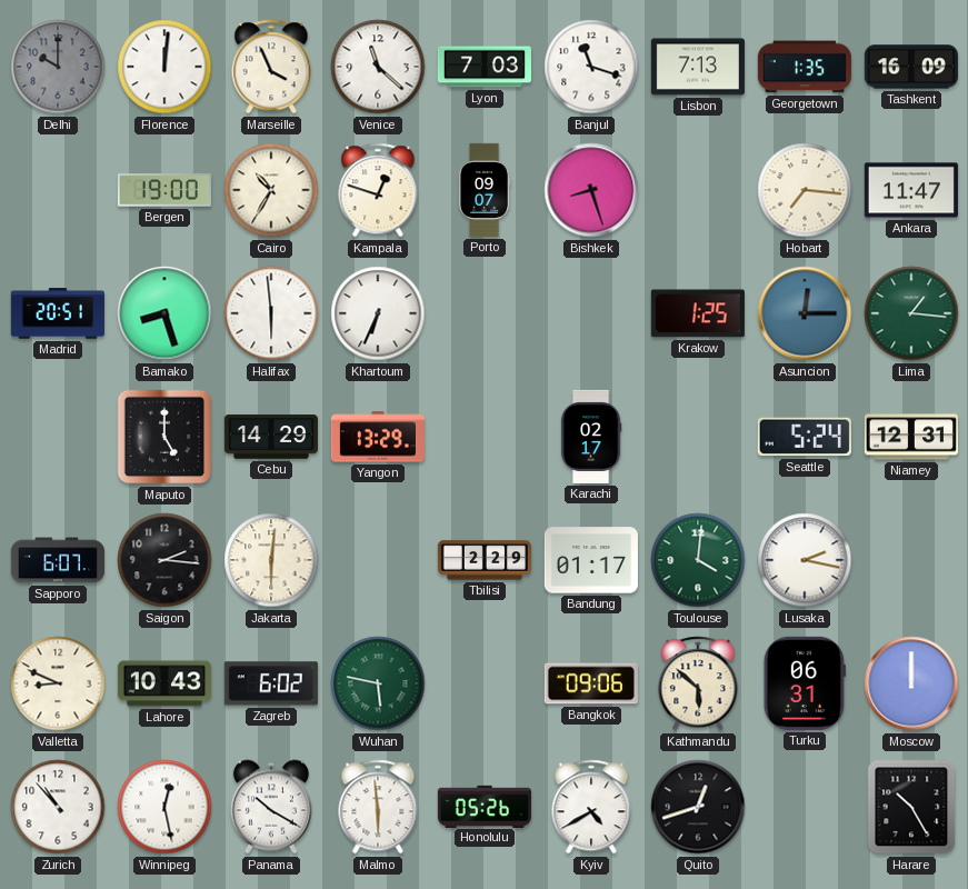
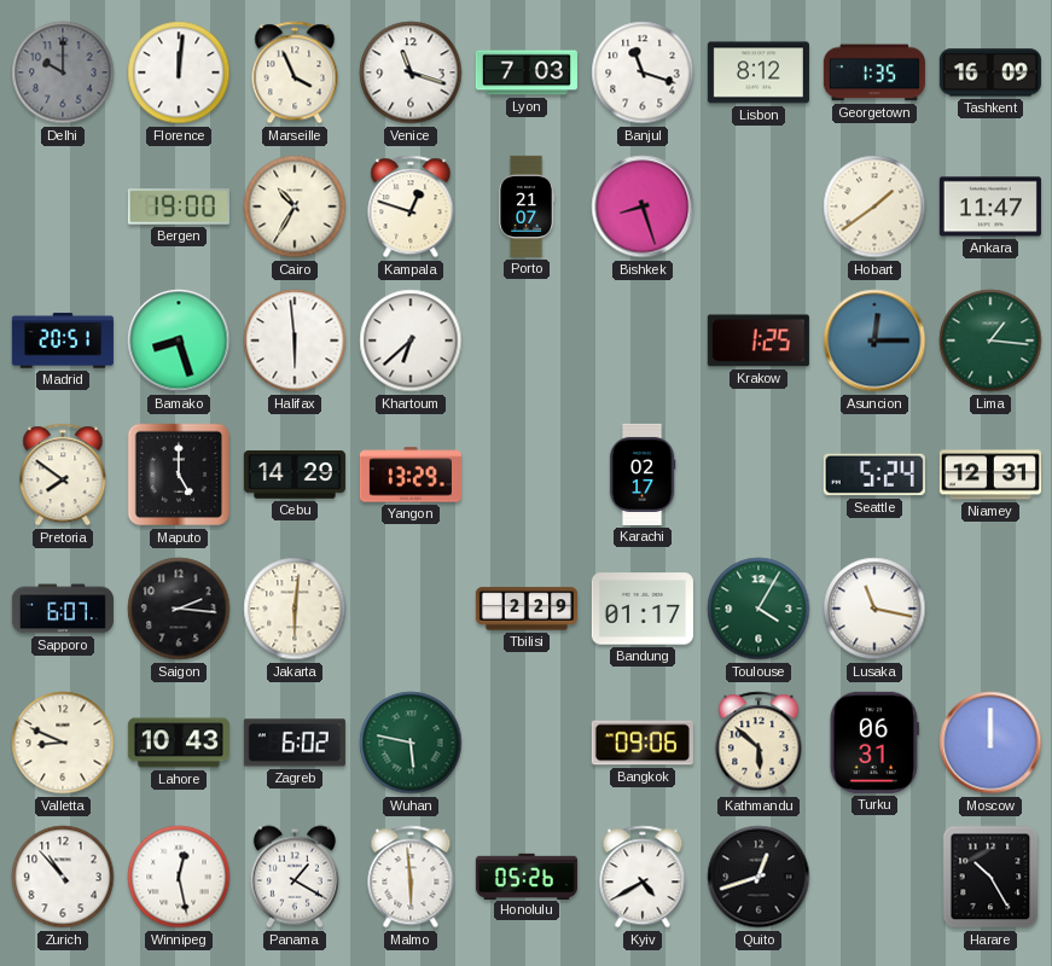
Venice: 11:22 -> 11:18
Lisbon: 7:13 -> 8:12
Porto: 09:07 -> 21:07
Hobart: 7:16 -> 1:39
Khartoum: 6:34 -> 6:38
Pretoria: none -> 7:51
Toulouse: 4:01 -> 4:05
Lusaka: 2:17 -> 11:17
Panama: 10:20 -> 1:20
